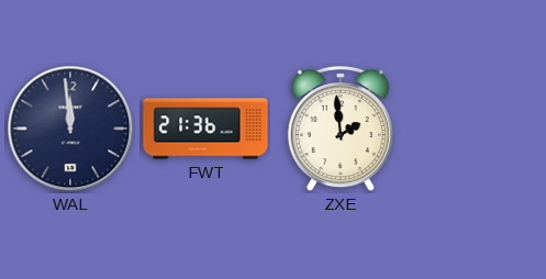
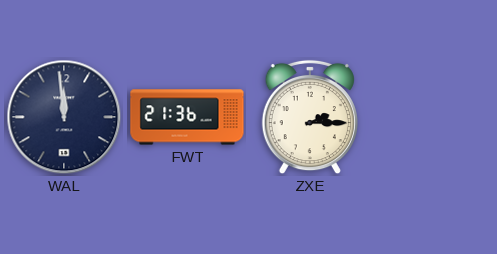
ZXE: 1:59 -> 2:15
